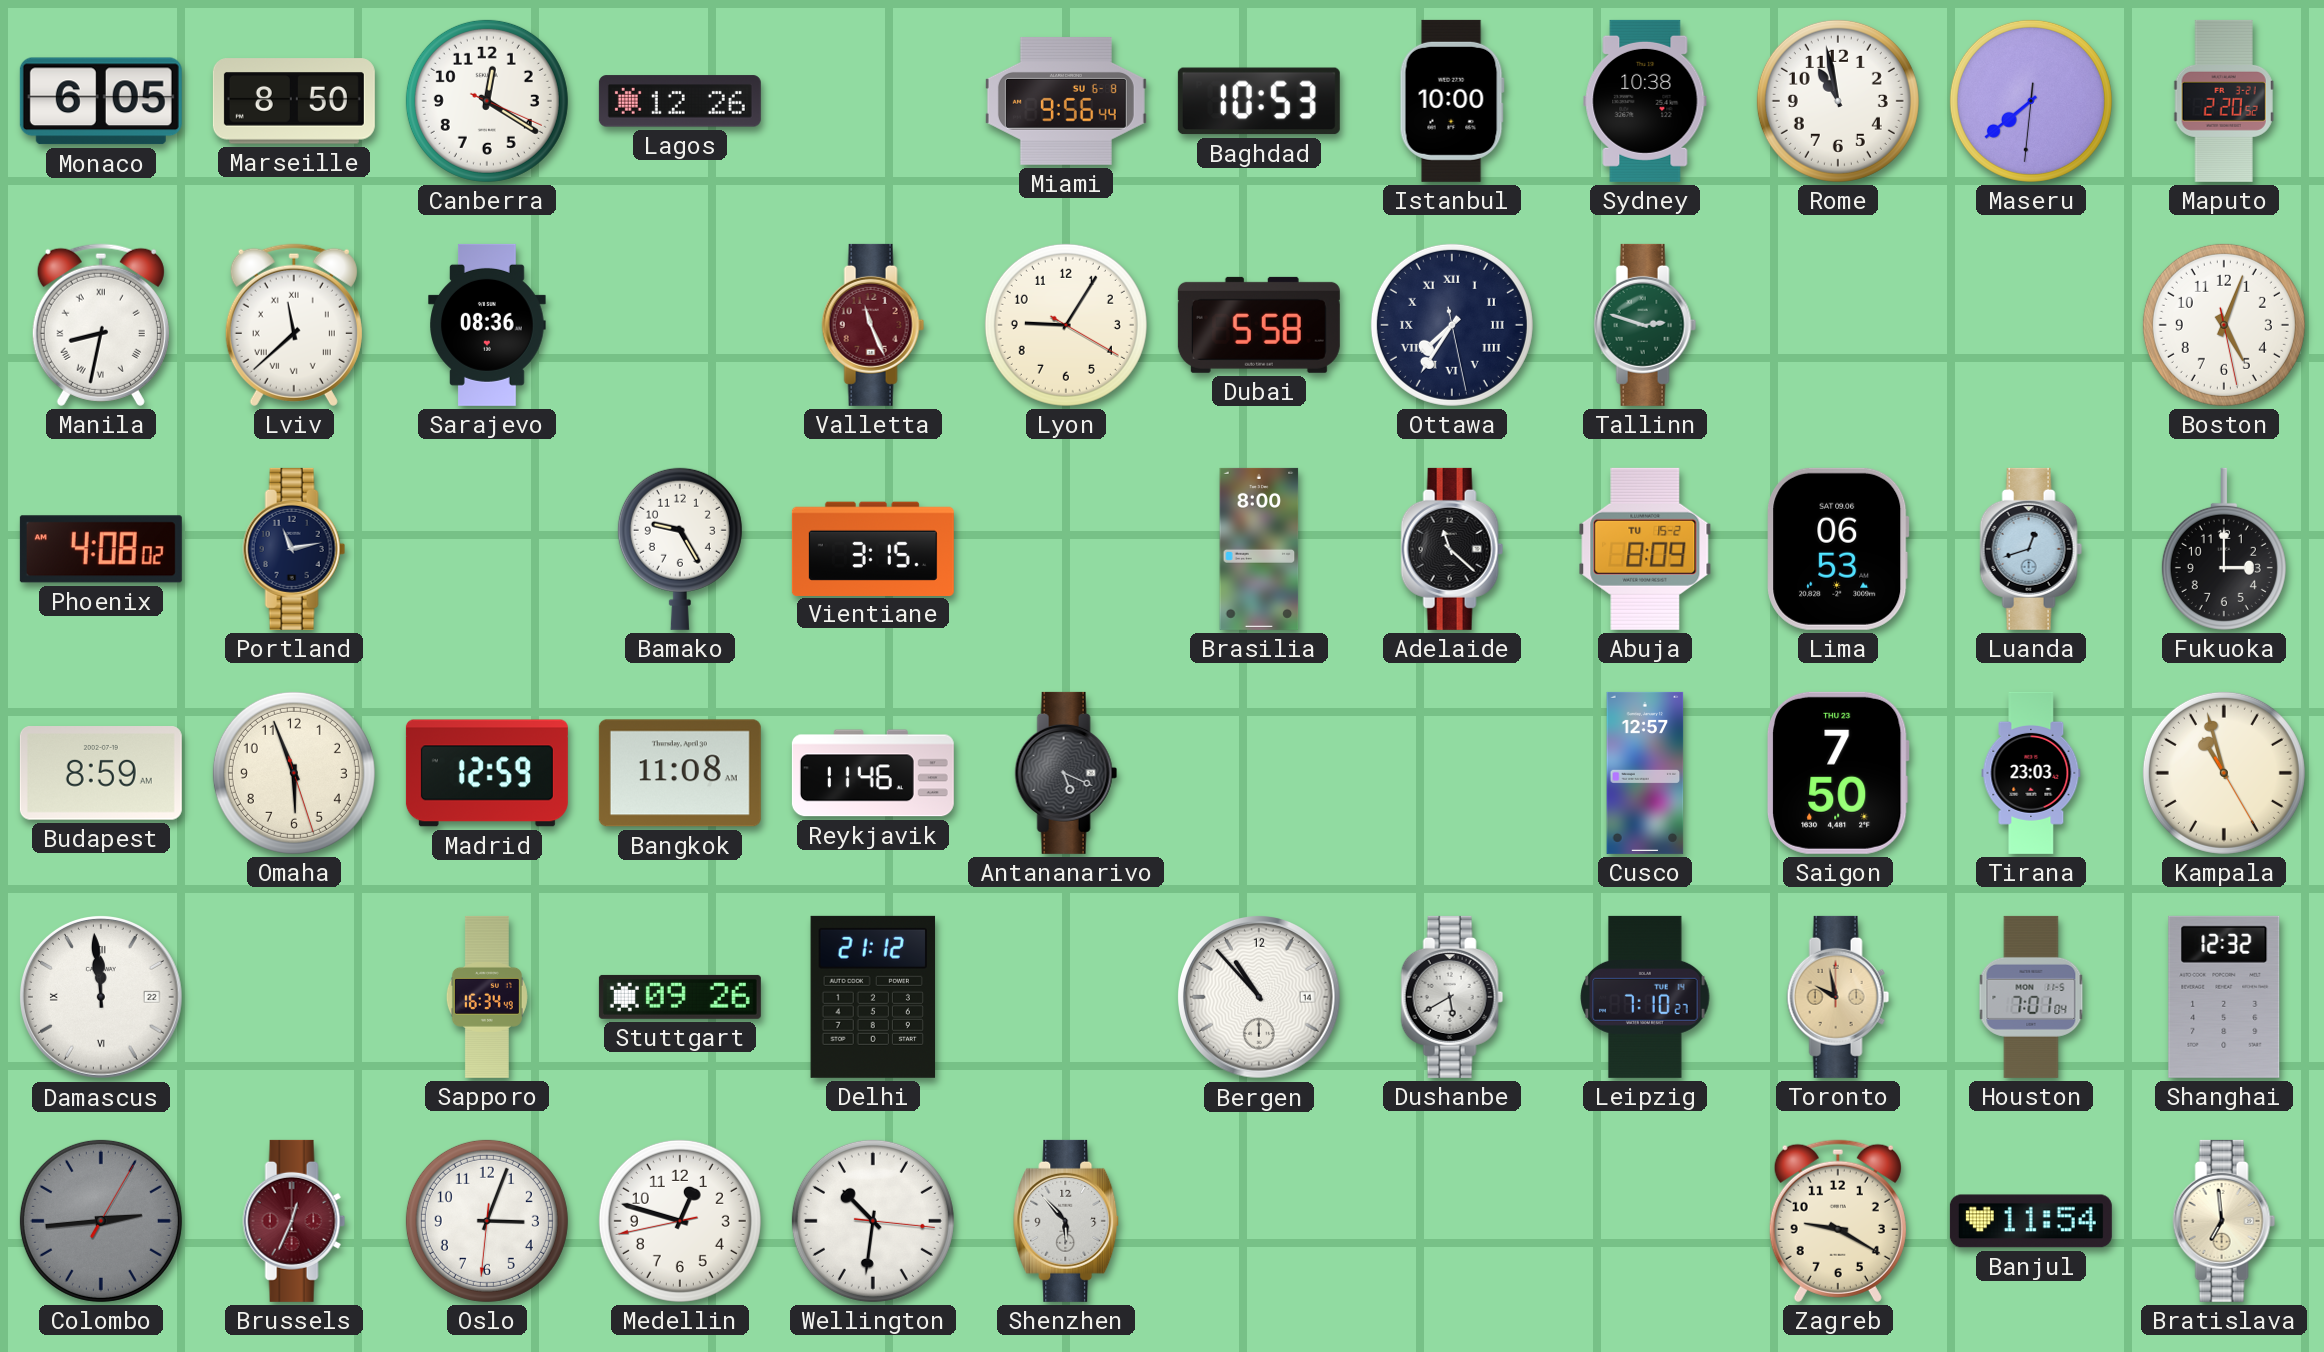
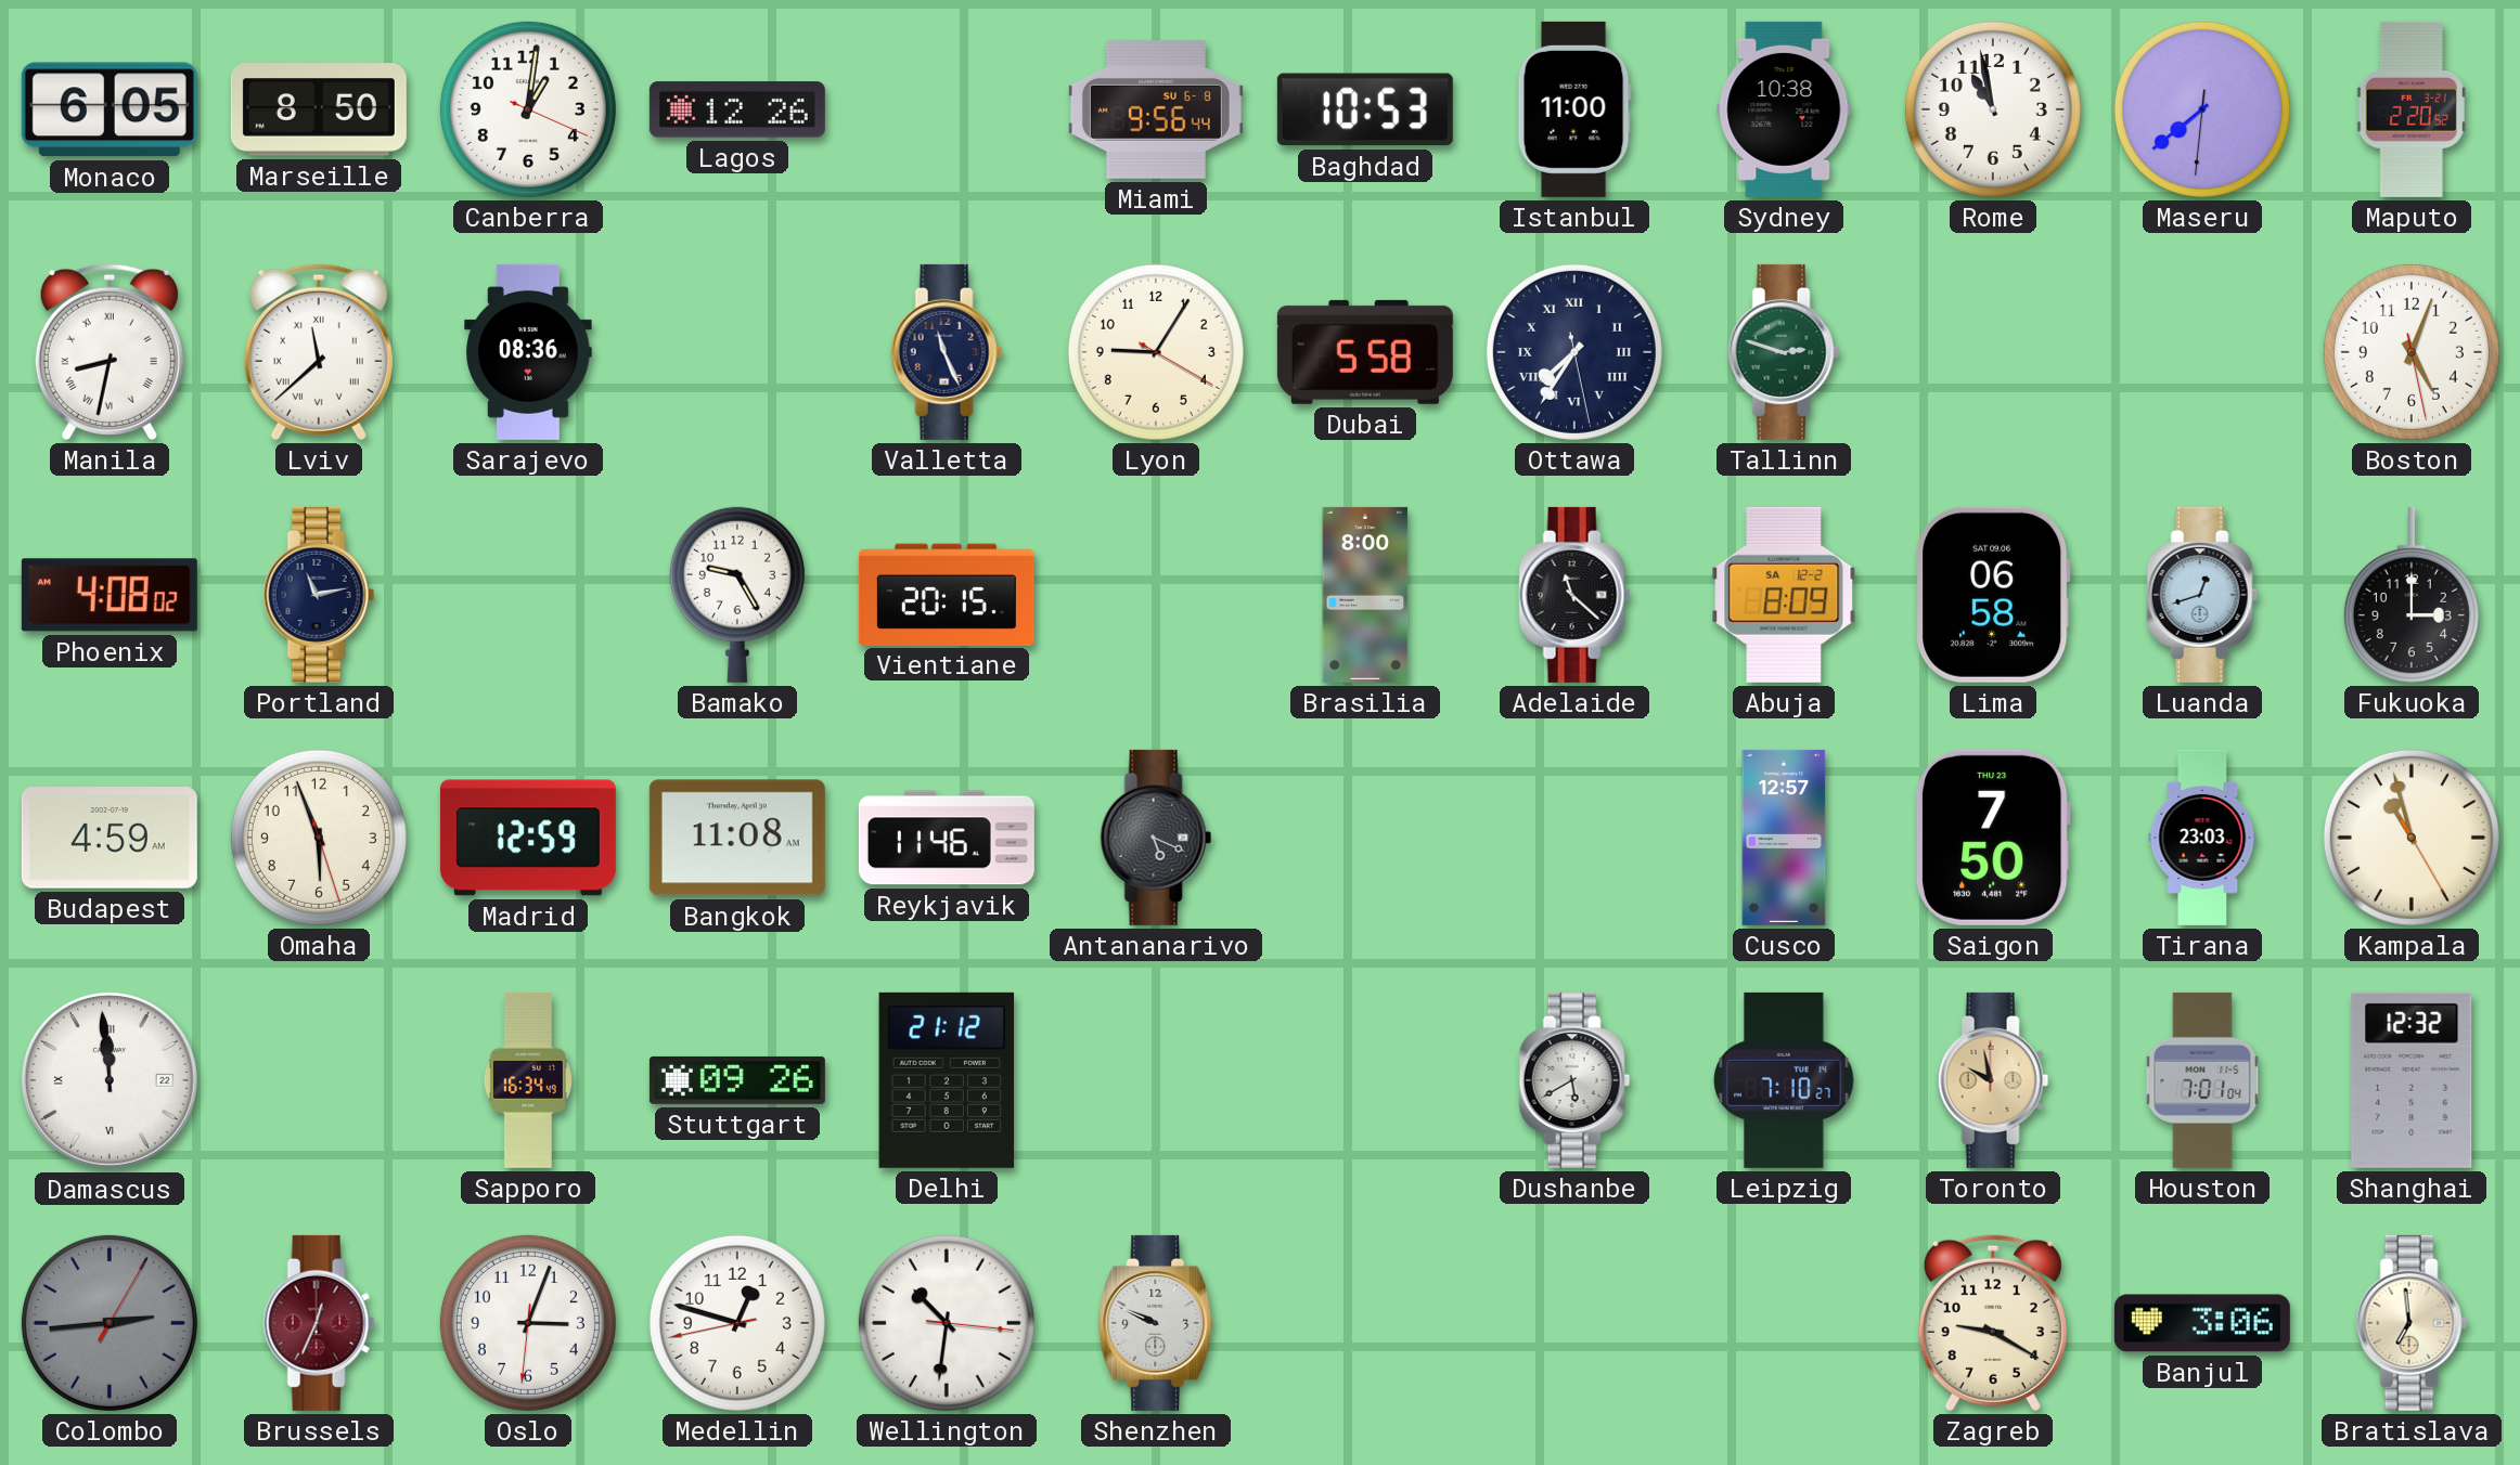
Canberra: 12:20 -> 1:01
Istanbul: 10:00 -> 11:00
Valletta dial: burgundy -> navy
Vientiane: 3:15 -> 20:15
Abuja date: TU 15-2 -> SA 12-2
Lima: 06:53 -> 06:58
Budapest: 8:59 -> 4:59
Bergen: 10:53 -> none
Shenzhen: 5:53 -> 9:49
Banjul: 11:54 -> 3:06
